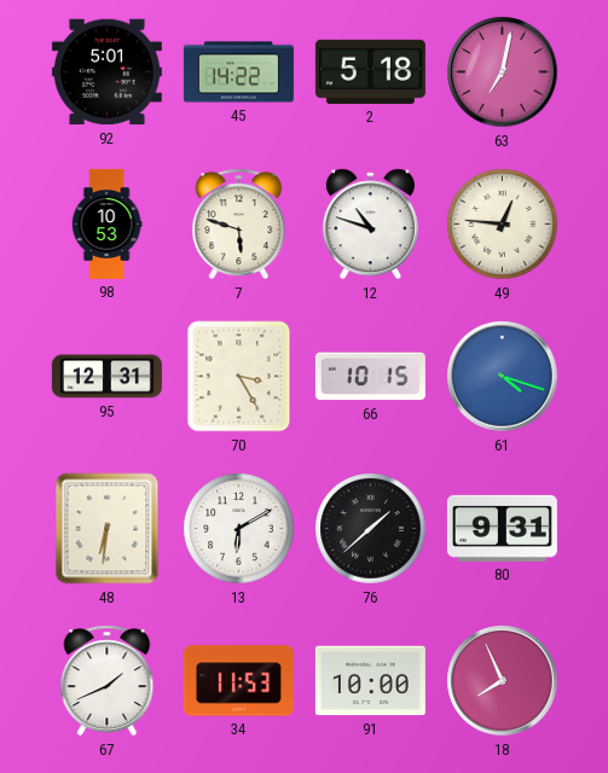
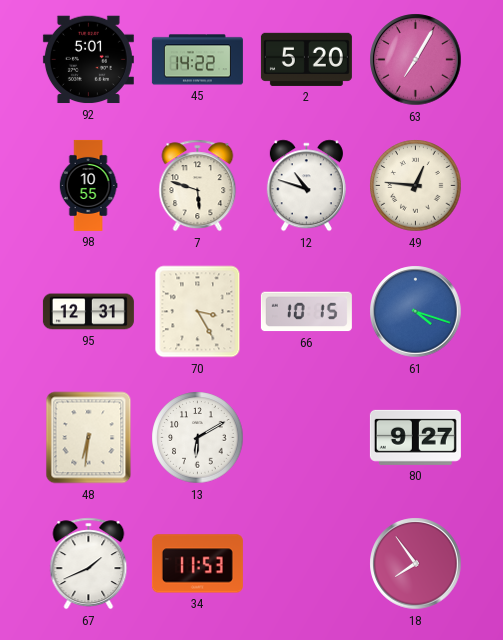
2: 5:18 -> 5:20
63: 7:02 -> 7:05
98: 10:53 -> 10:55
76: 1:38 -> none
80: 9:31 -> 9:27
91: 10:00 -> none
18: 7:56 -> 7:54
